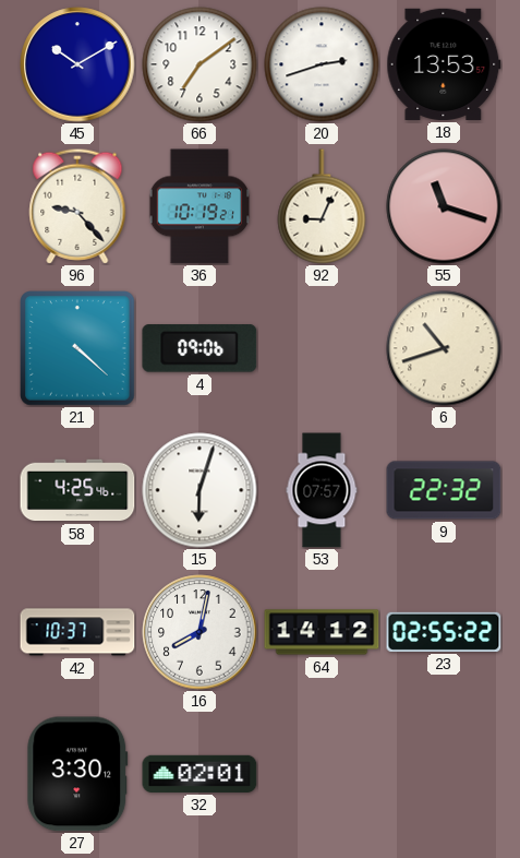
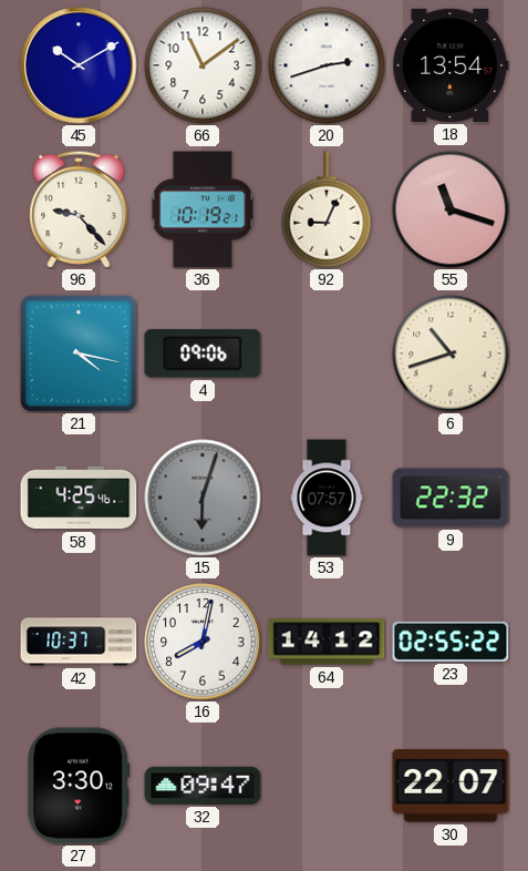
66: 7:09 -> 11:09
18: 13:53 -> 13:54
21: 4:22 -> 4:17
15 dial: white -> grey
32: 02:01 -> 09:47
30: none -> 22:07
